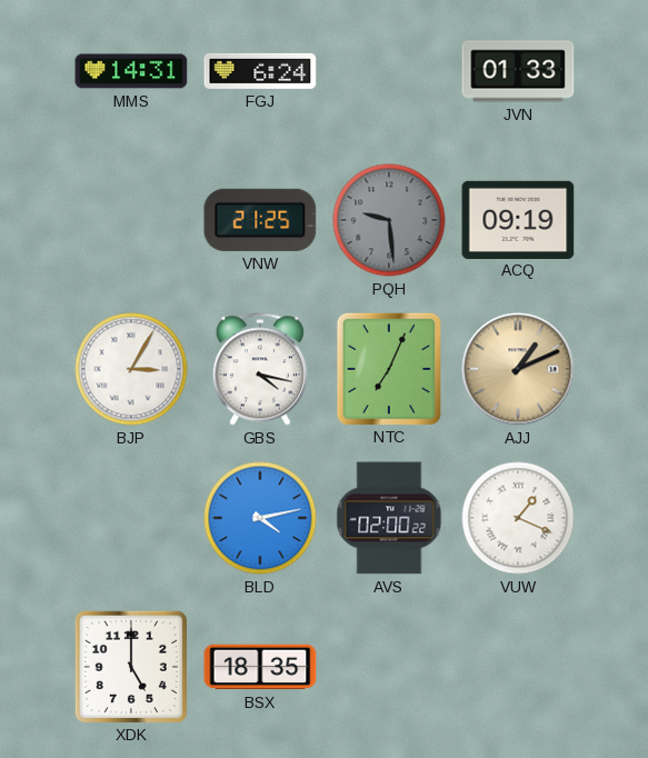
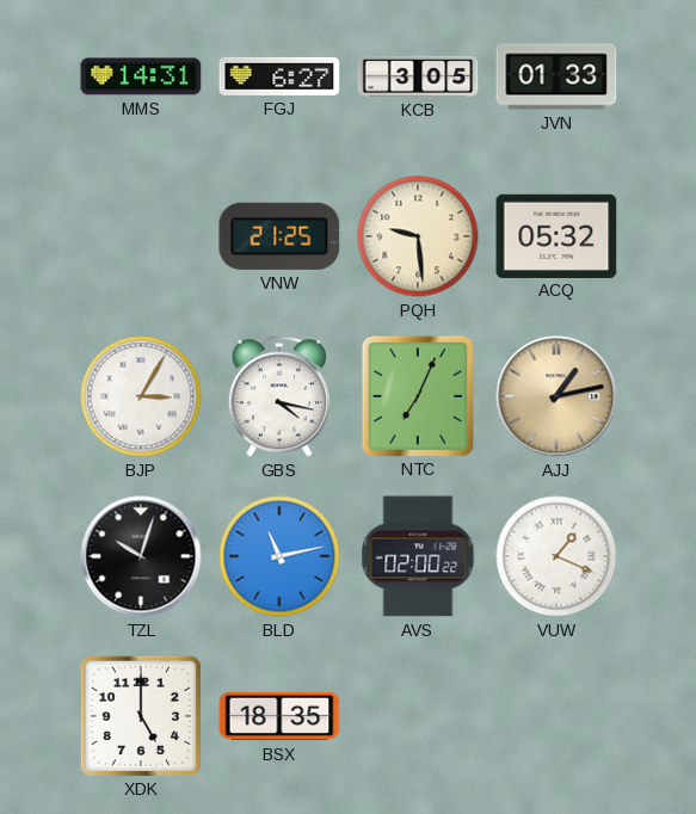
FGJ: 6:24 -> 6:27
KCB: none -> 3:05
PQH dial: grey -> cream
ACQ: 09:19 -> 05:32
AJJ: 1:11 -> 1:13
TZL: none -> 10:03
BLD: 4:13 -> 11:13
